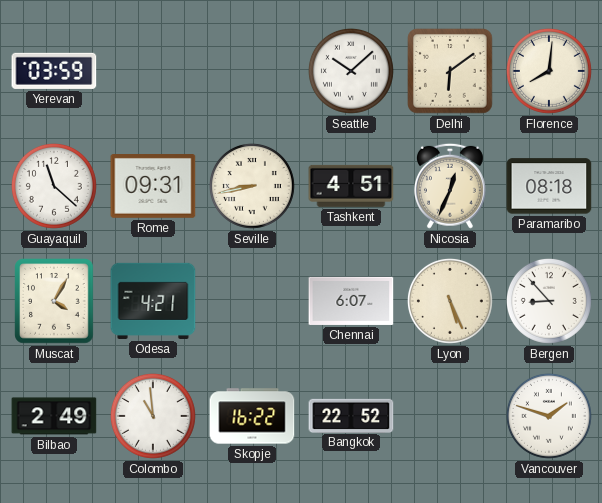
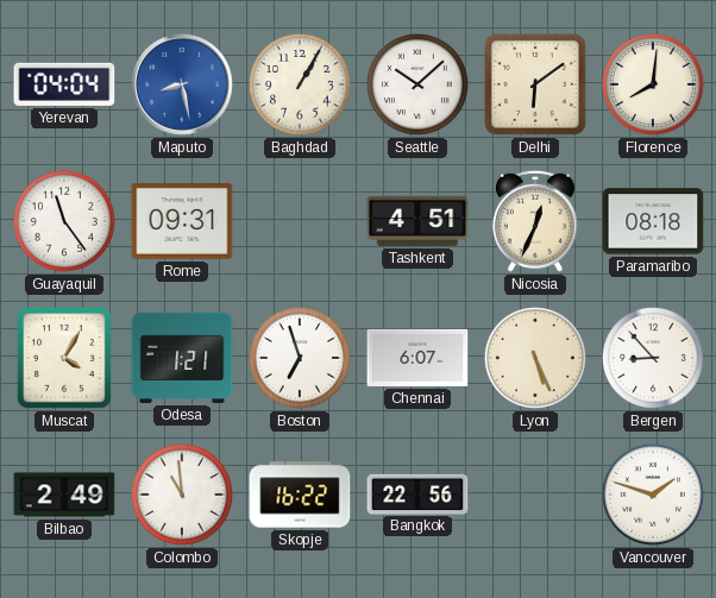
Yerevan: 03:59 -> 04:04
Maputo: none -> 8:28
Baghdad: none -> 1:05
Guayaquil: 11:22 -> 11:24
Seville: 8:43 -> none
Odesa: 4:21 -> 1:21
Boston: none -> 6:57
Bangkok: 22:52 -> 22:56
